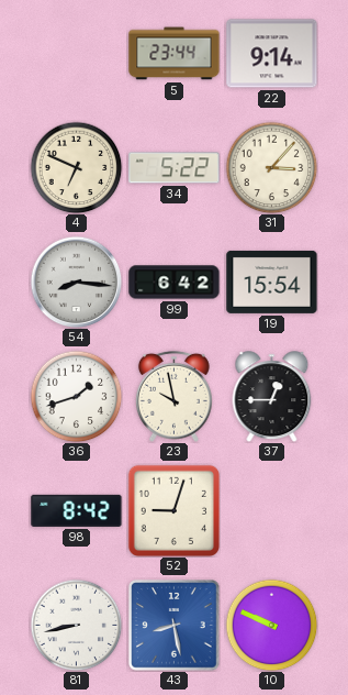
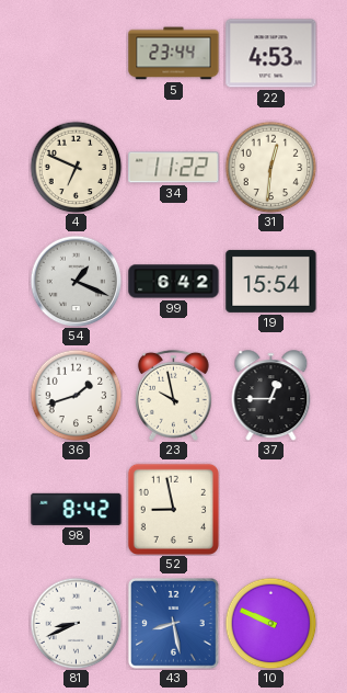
22: 9:14 -> 4:53
34: 5:22 -> 11:22
31: 3:07 -> 12:31
54: 8:16 -> 1:19
52: 9:03 -> 8:58
81: 8:43 -> 8:41
